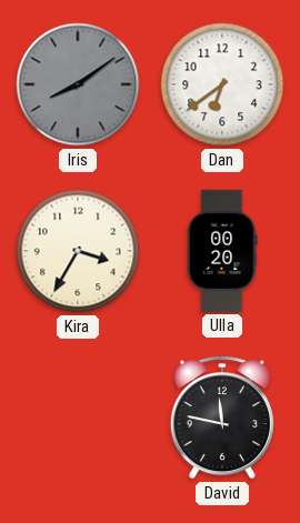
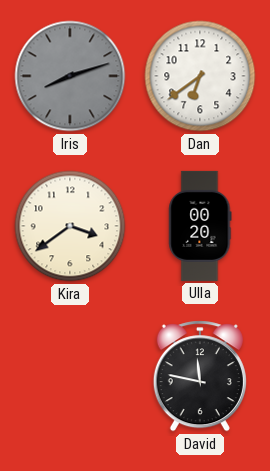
Iris: 8:09 -> 8:12
Kira: 3:35 -> 3:39
